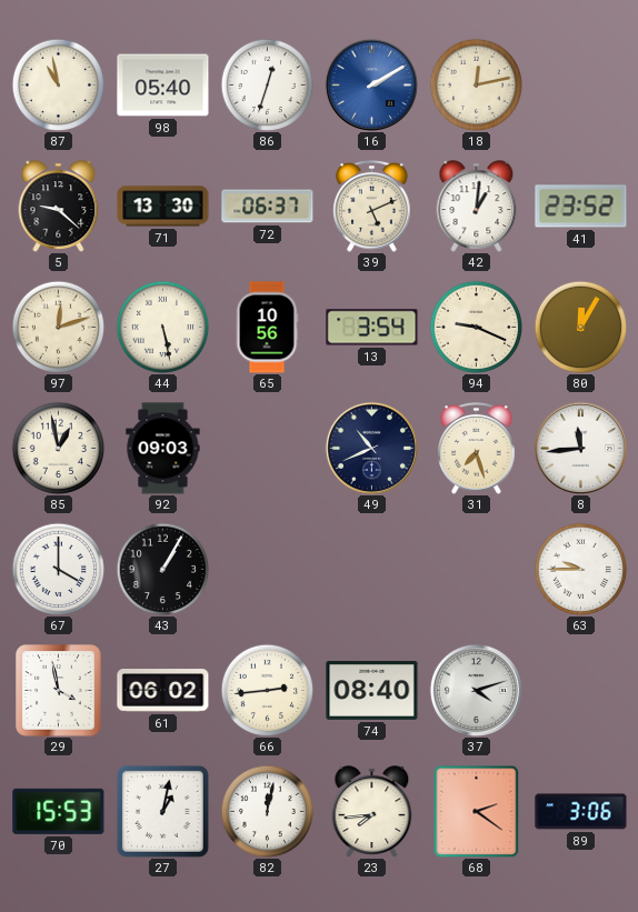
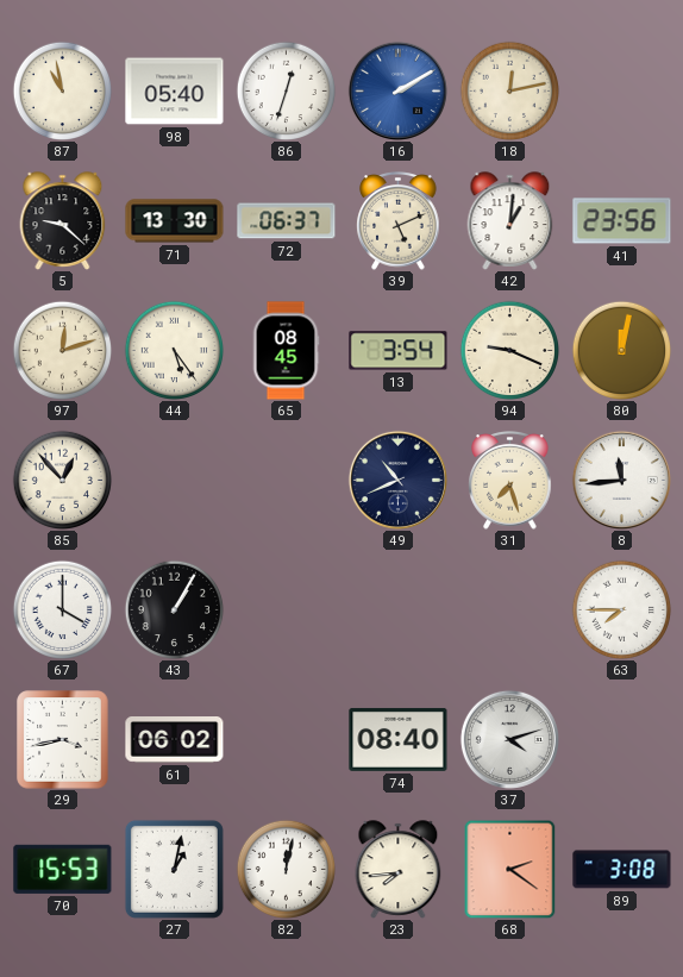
41: 23:52 -> 23:56
44: 5:28 -> 5:24
65: 10:56 -> 08:45
80: 12:05 -> 12:02
85: 12:58 -> 12:53
92: 09:03 -> none
63: 9:45 -> 7:45
29: 3:58 -> 3:43
66: 2:44 -> none
89: 3:06 -> 3:08
